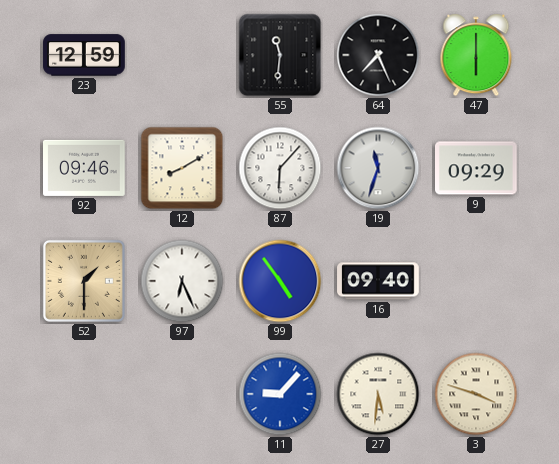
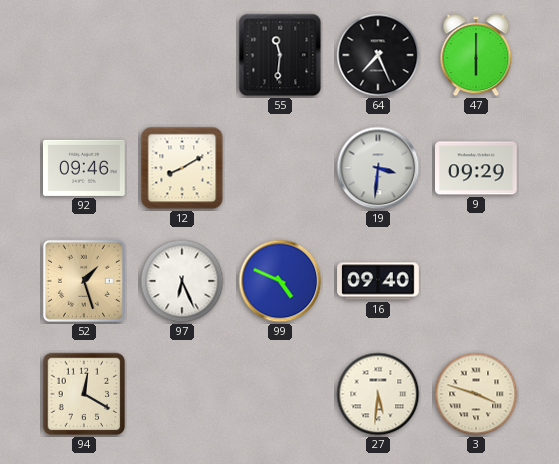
23: 12:59 -> none
87: 6:07 -> none
19: 11:33 -> 3:31
52: 1:30 -> 1:27
99: 4:54 -> 4:49
94: none -> 12:20
11: 9:07 -> none
